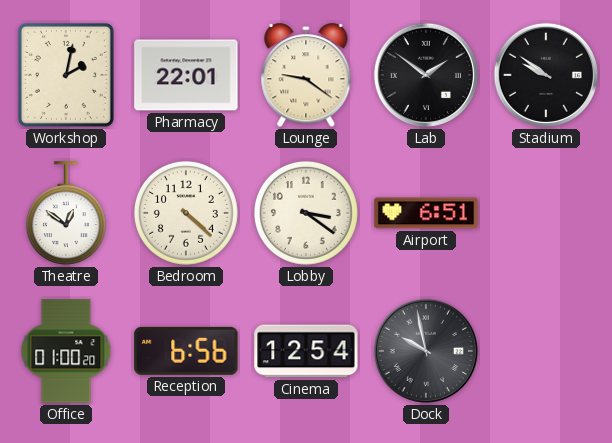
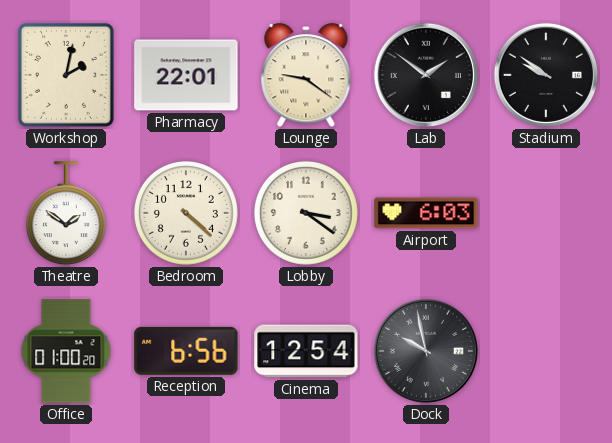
Theatre: 12:51 -> 1:51
Airport: 6:51 -> 6:03
